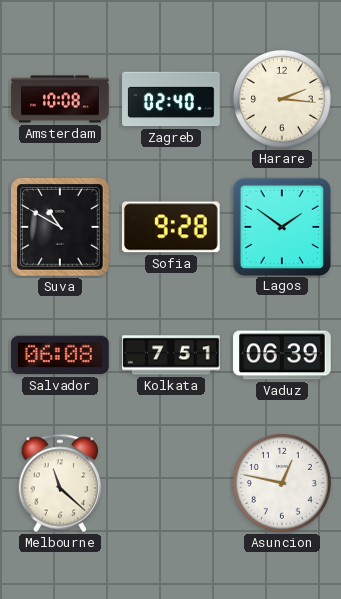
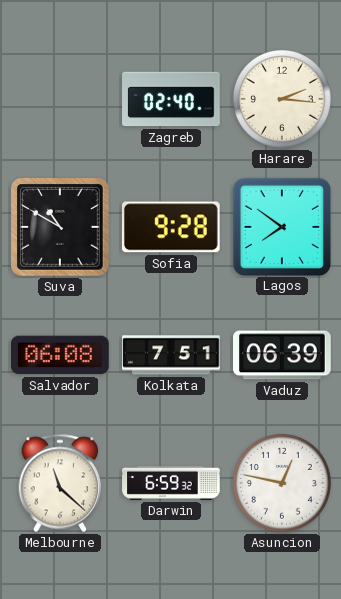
Amsterdam: 10:08 -> none
Lagos: 1:51 -> 7:51
Darwin: none -> 6:59
